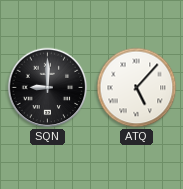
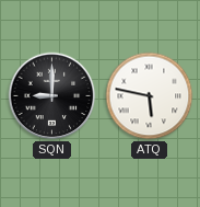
ATQ: 5:07 -> 5:47
